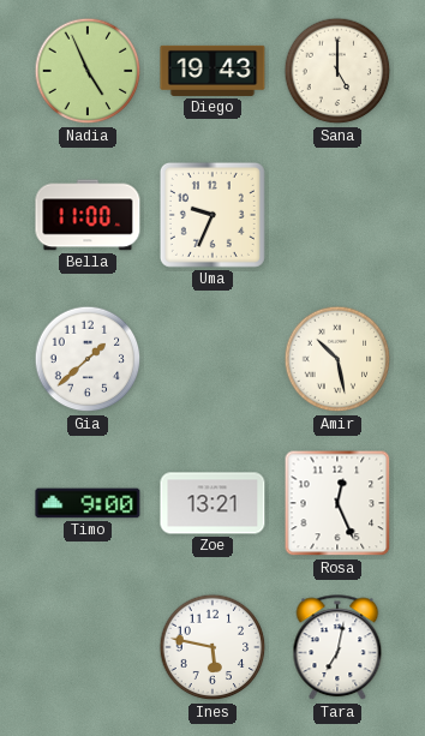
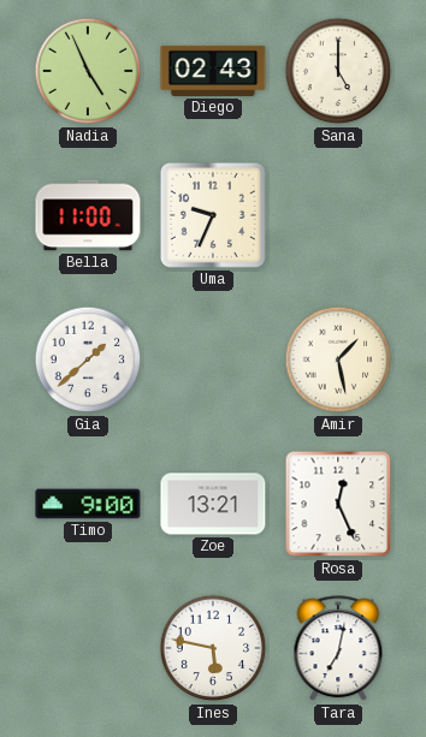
Diego: 19:43 -> 02:43
Amir: 10:28 -> 1:28
